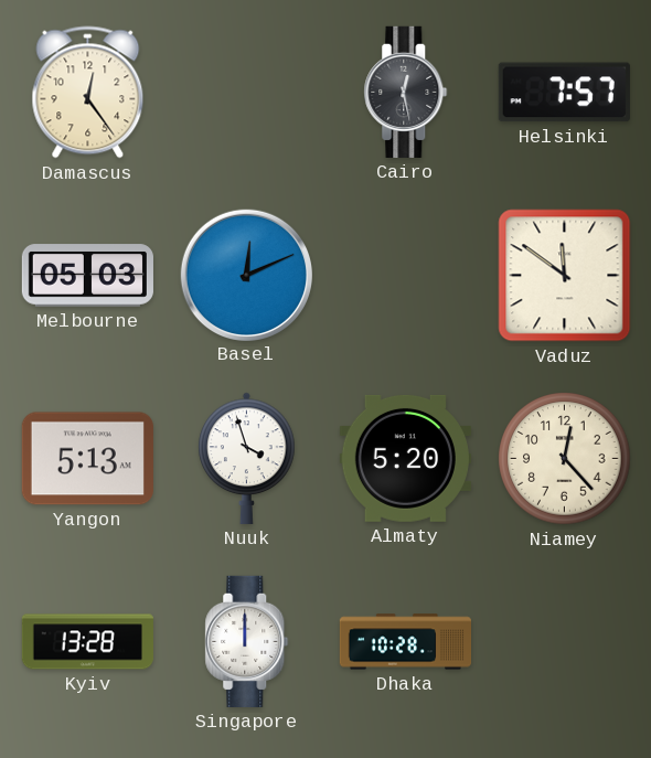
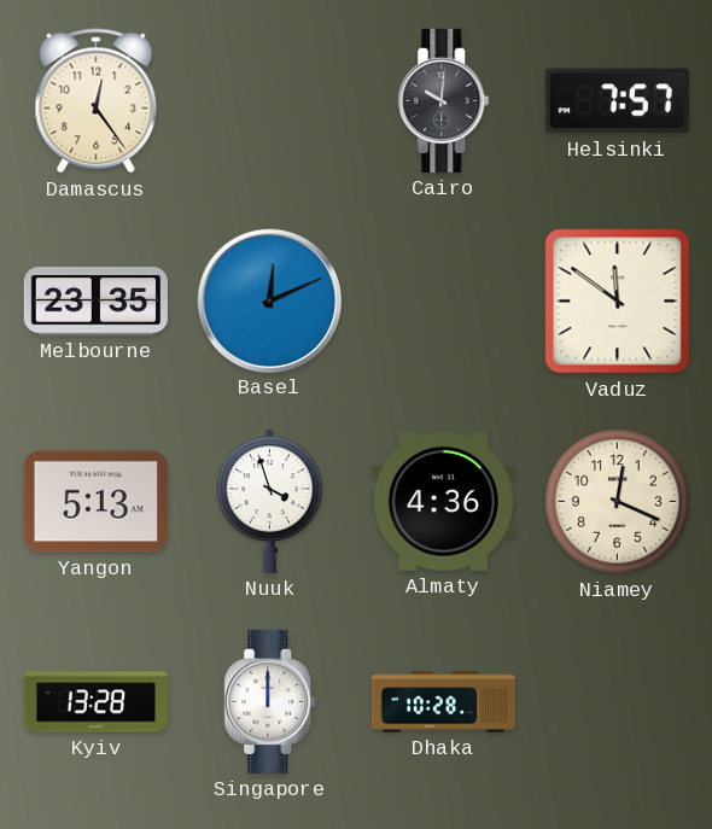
Cairo: 12:28 -> 10:01
Melbourne: 05:03 -> 23:35
Almaty: 5:20 -> 4:36
Niamey: 12:23 -> 12:19
